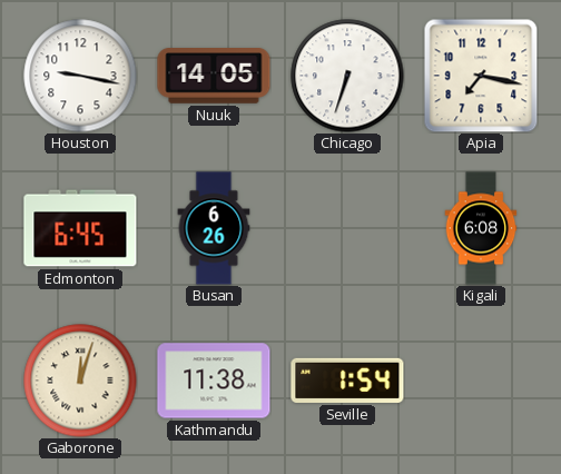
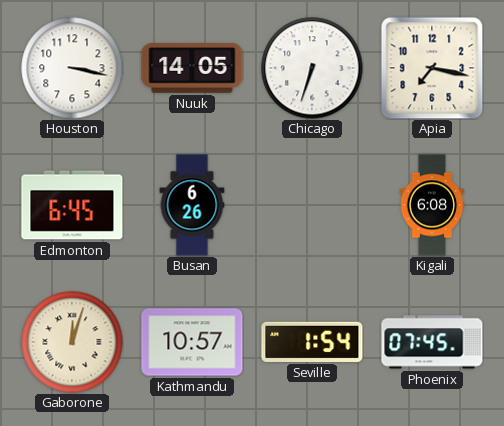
Houston: 9:17 -> 3:17
Kathmandu: 11:38 -> 10:57
Phoenix: none -> 07:45
